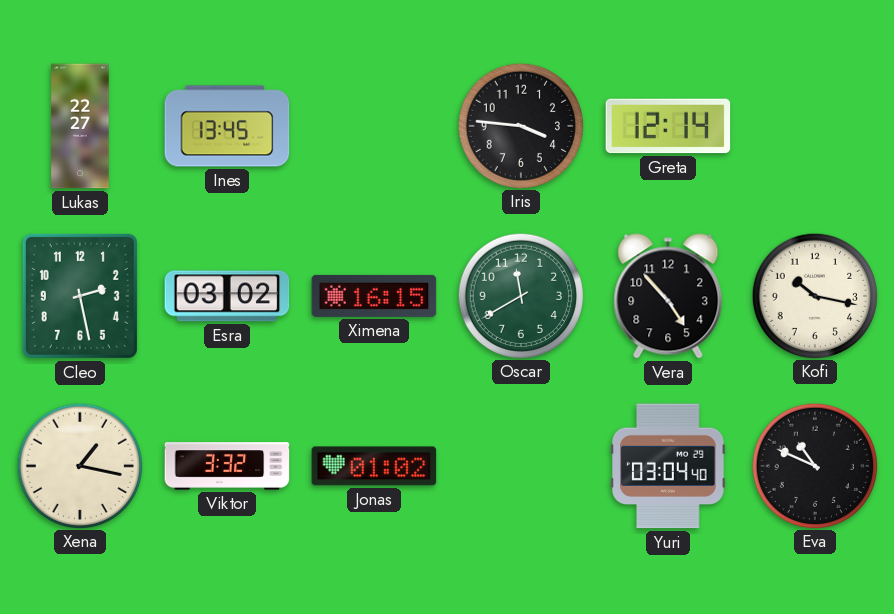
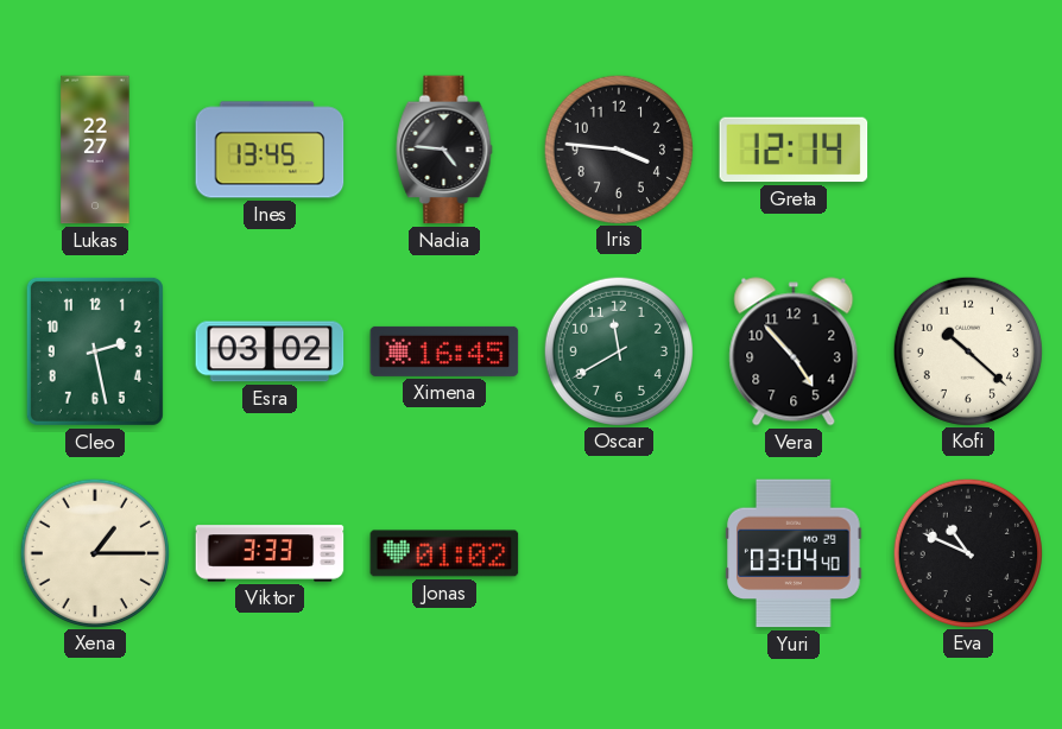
Nadia: none -> 4:46
Ximena: 16:15 -> 16:45
Kofi: 10:17 -> 10:22
Xena: 1:17 -> 1:15
Viktor: 3:32 -> 3:33
